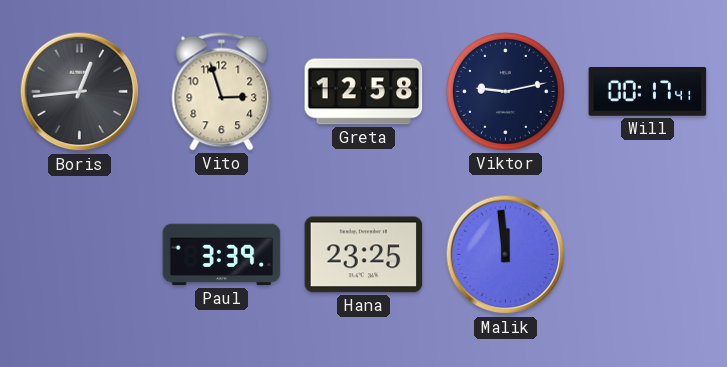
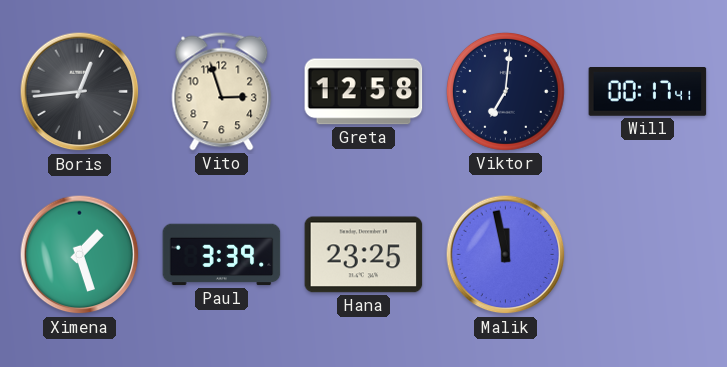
Viktor: 9:13 -> 7:01
Ximena: none -> 1:27
Malik: 11:59 -> 11:58
